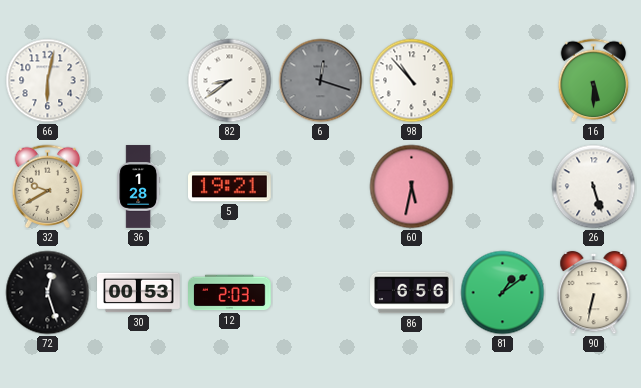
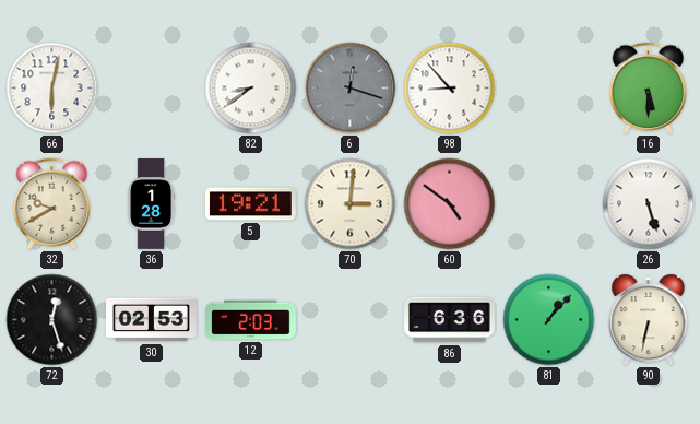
98: 10:53 -> 8:53
70: none -> 3:01
60: 5:32 -> 4:51
30: 00:53 -> 02:53
86: 6:56 -> 6:36
81: 1:09 -> 1:07
